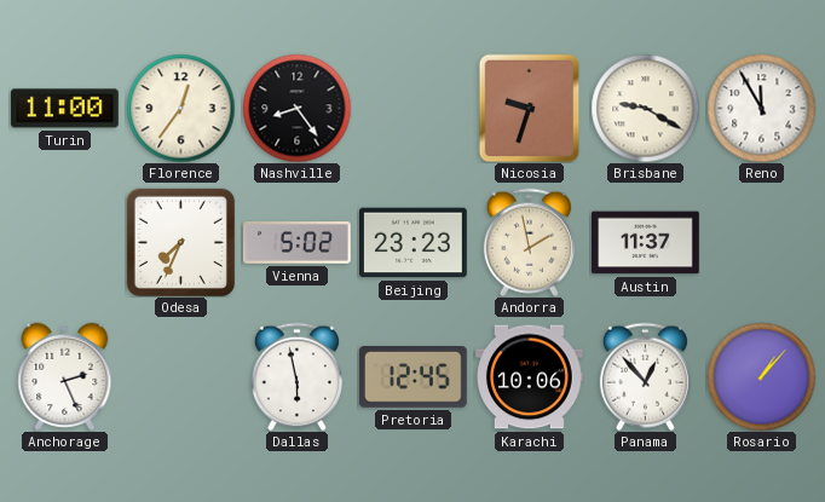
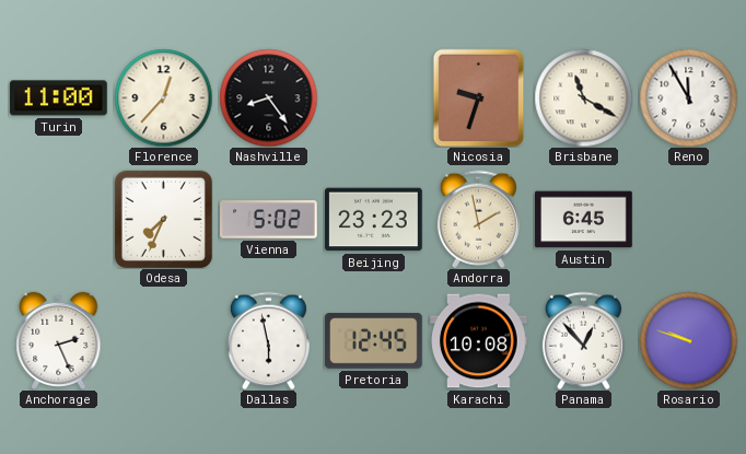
Florence: 12:36 -> 12:37
Brisbane: 9:20 -> 11:20
Austin: 11:37 -> 6:45
Karachi: 10:06 -> 10:08
Rosario: 1:07 -> 9:48
